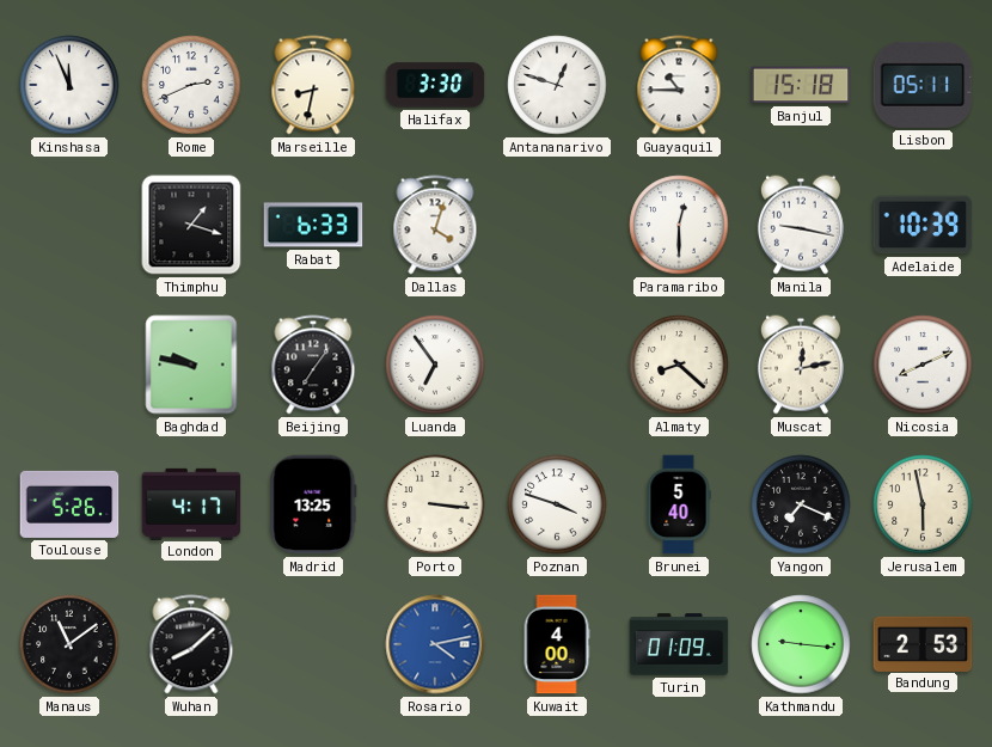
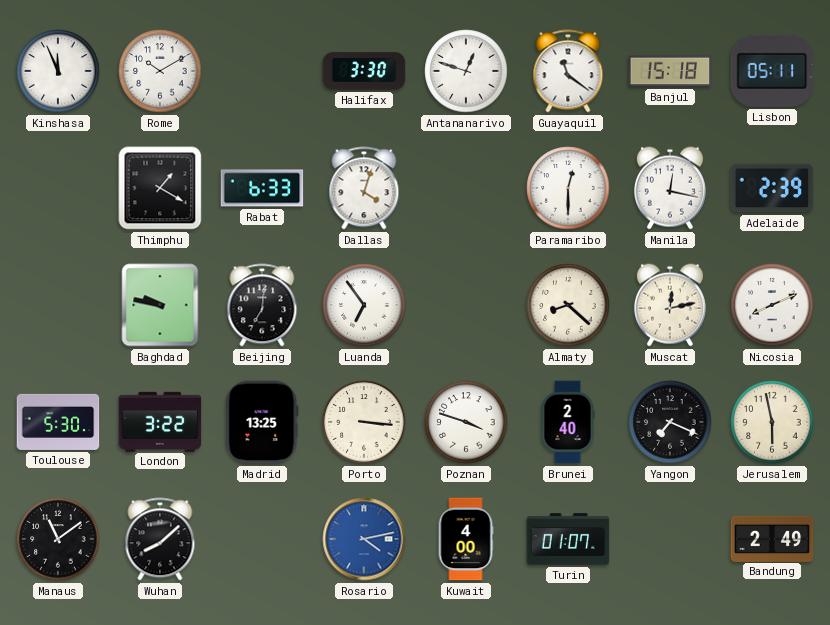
Rome: 2:41 -> 10:10
Marseille: 8:32 -> none
Guayaquil: 10:45 -> 11:21
Thimphu: 1:18 -> 1:20
Manila: 9:17 -> 12:17
Adelaide: 10:39 -> 2:39
Beijing: 7:06 -> 7:01
Toulouse: 5:26 -> 5:30
London: 4:17 -> 3:22
Brunei: 5:40 -> 2:40
Turin: 01:09 -> 01:07
Kathmandu: 9:16 -> none
Bandung: 2:53 -> 2:49
